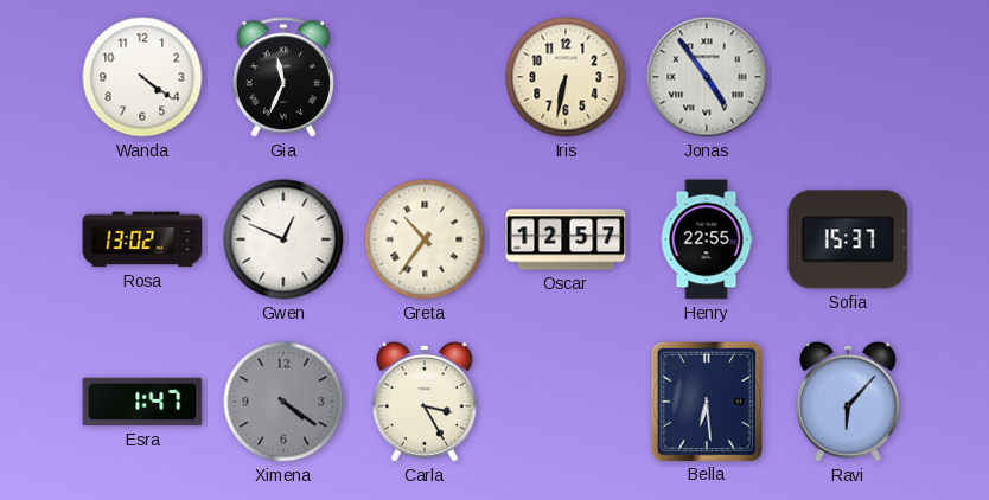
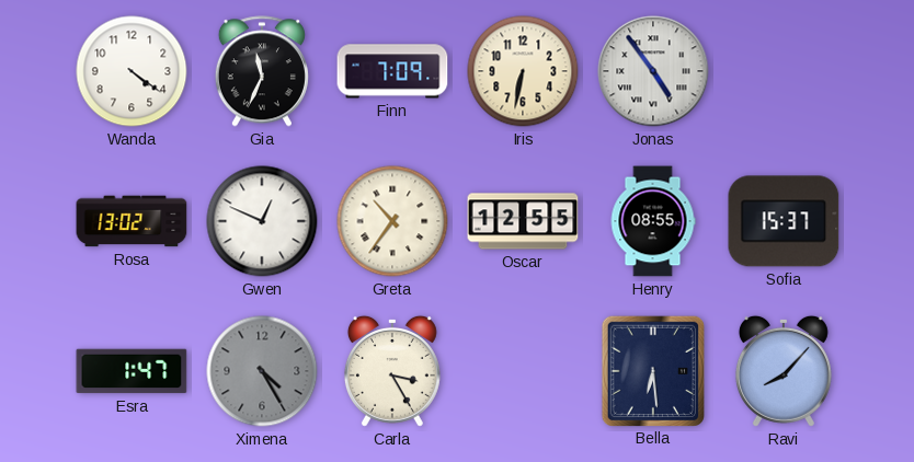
Finn: none -> 7:09
Oscar: 12:57 -> 12:55
Henry: 22:55 -> 08:55
Ximena: 4:21 -> 4:25
Ravi: 6:07 -> 8:07
